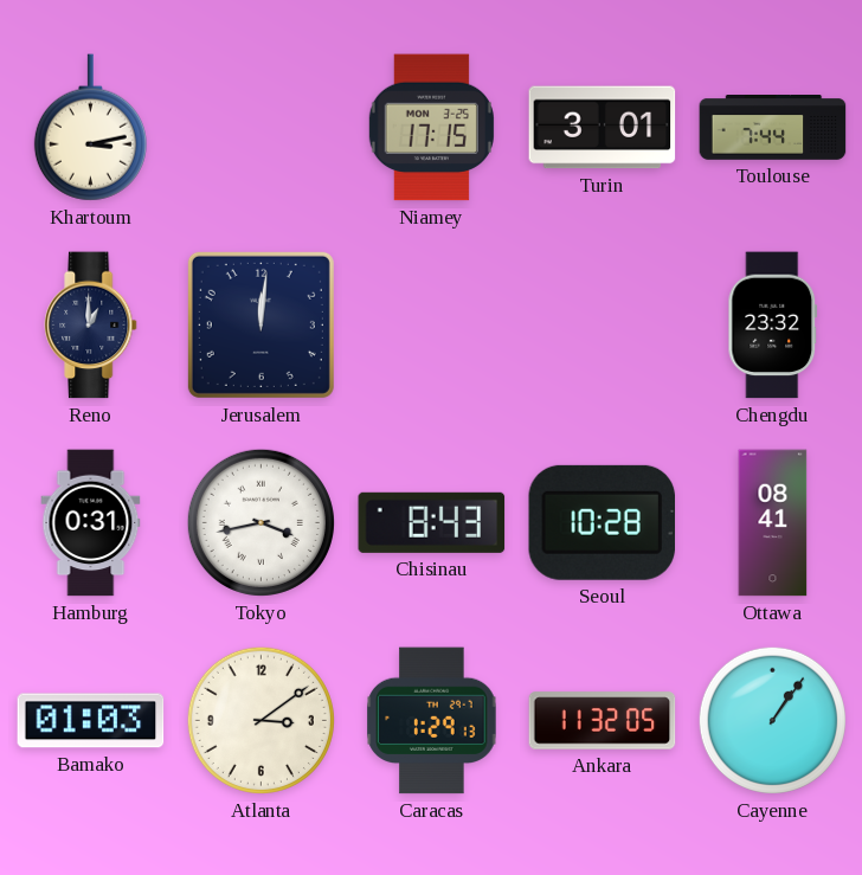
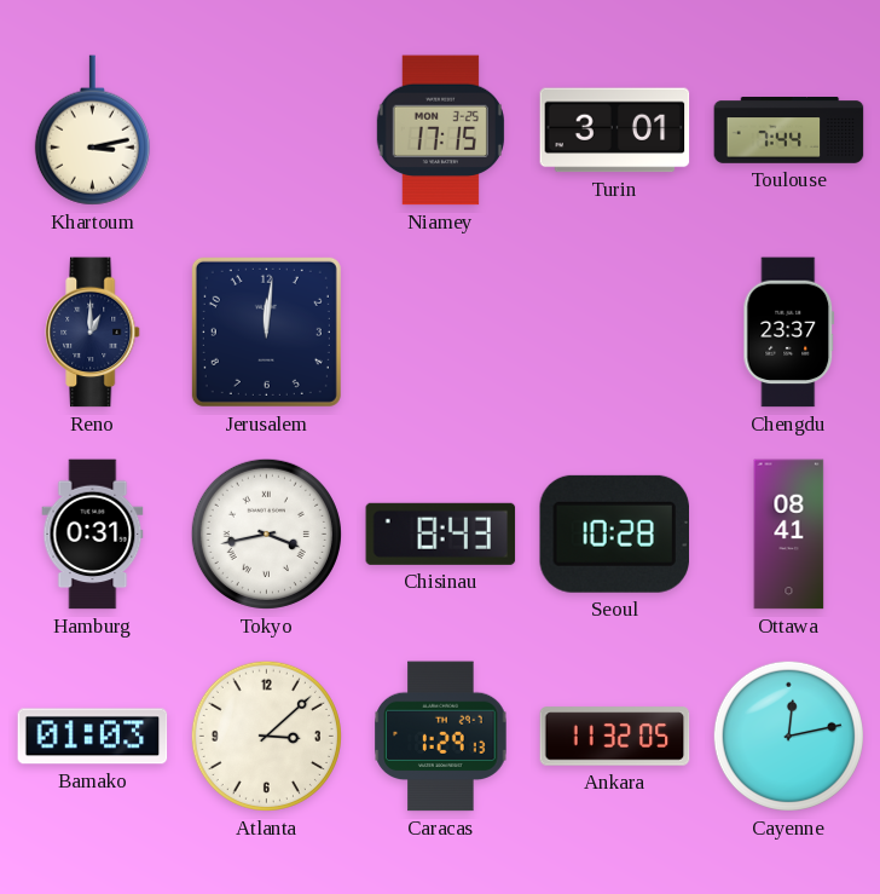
Chengdu: 23:32 -> 23:37
Atlanta: 3:09 -> 3:08
Cayenne: 1:06 -> 12:13
